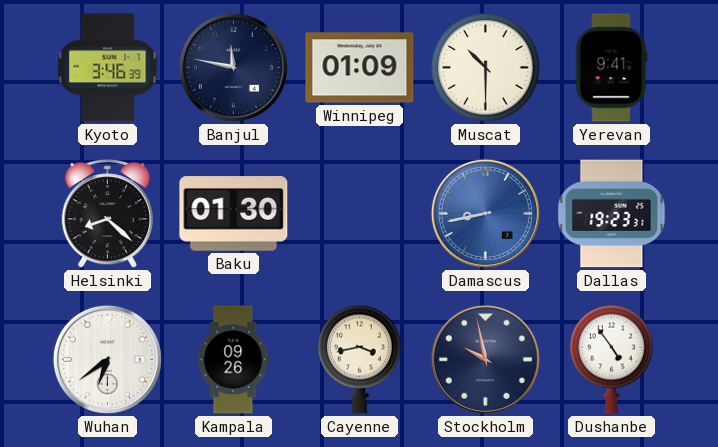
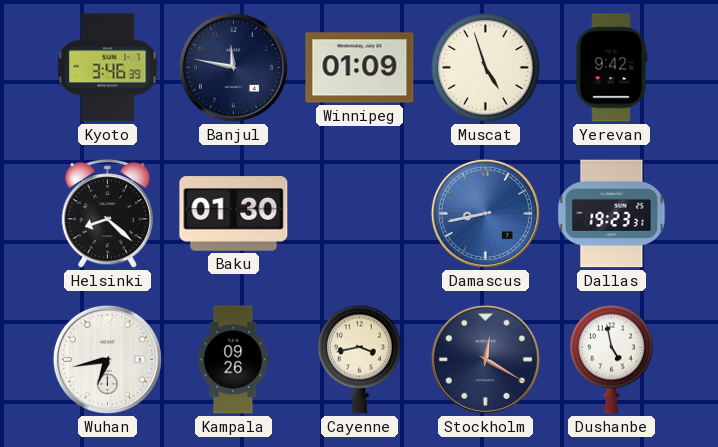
Muscat: 10:30 -> 4:57
Yerevan: 9:41 -> 9:42
Wuhan: 6:39 -> 6:43
Stockholm: 9:58 -> 12:20
Dushanbe: 4:54 -> 4:58
